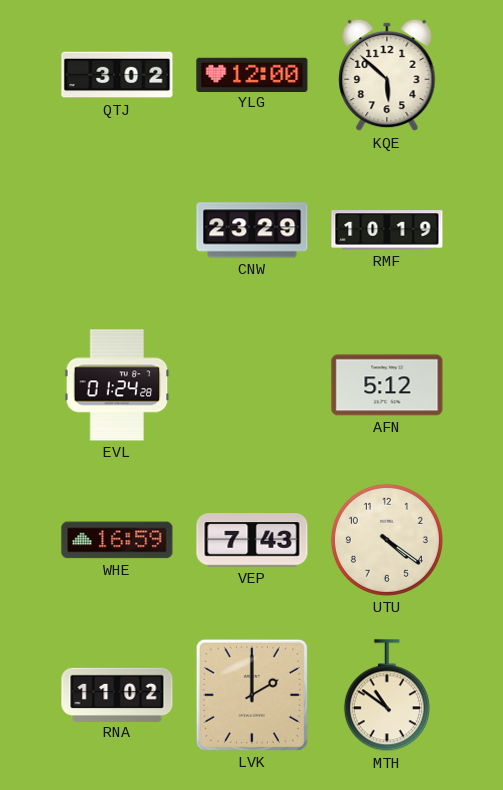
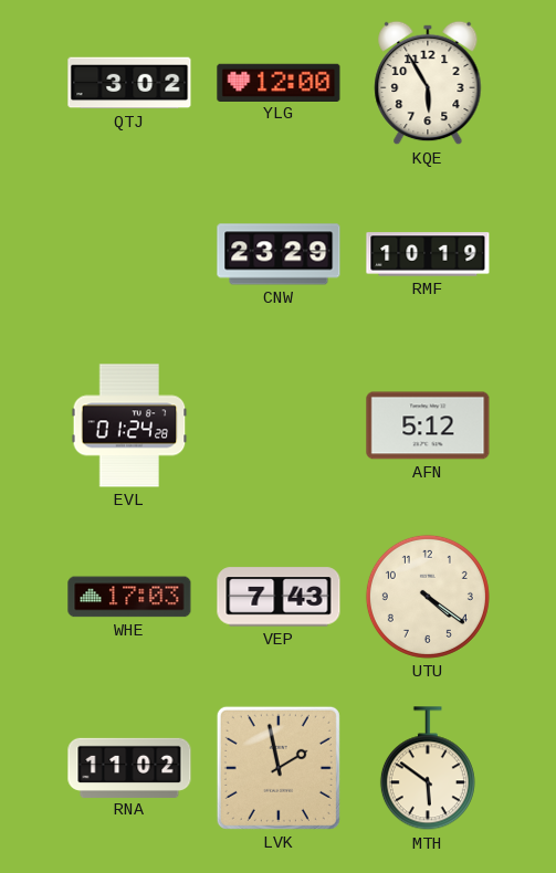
KQE: 5:52 -> 5:55
WHE: 16:59 -> 17:03
LVK: 2:00 -> 1:58
MTH: 10:51 -> 5:51
